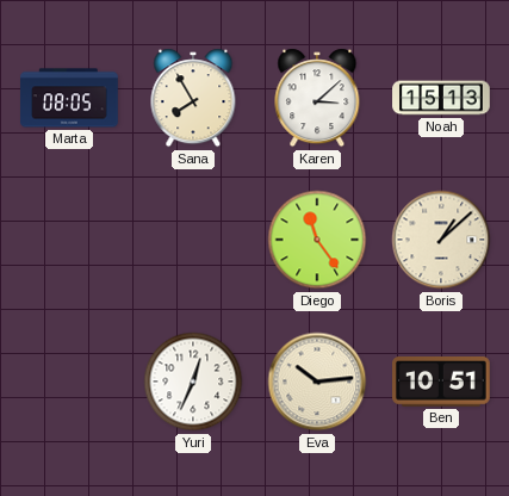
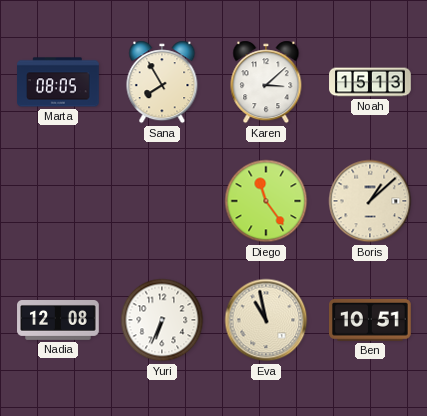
Nadia: none -> 12:08
Yuri: 12:34 -> 6:34
Eva: 10:14 -> 10:58
